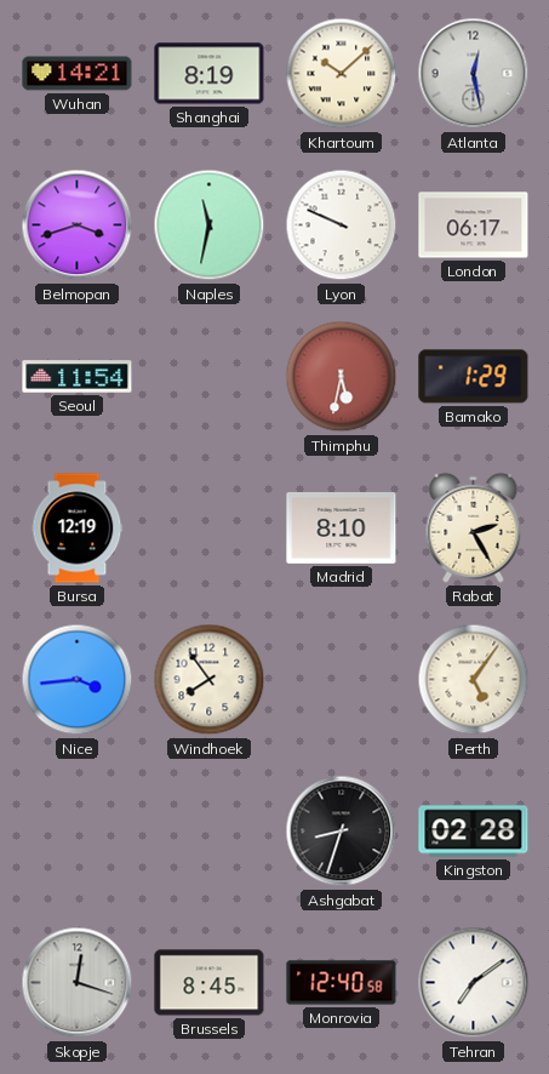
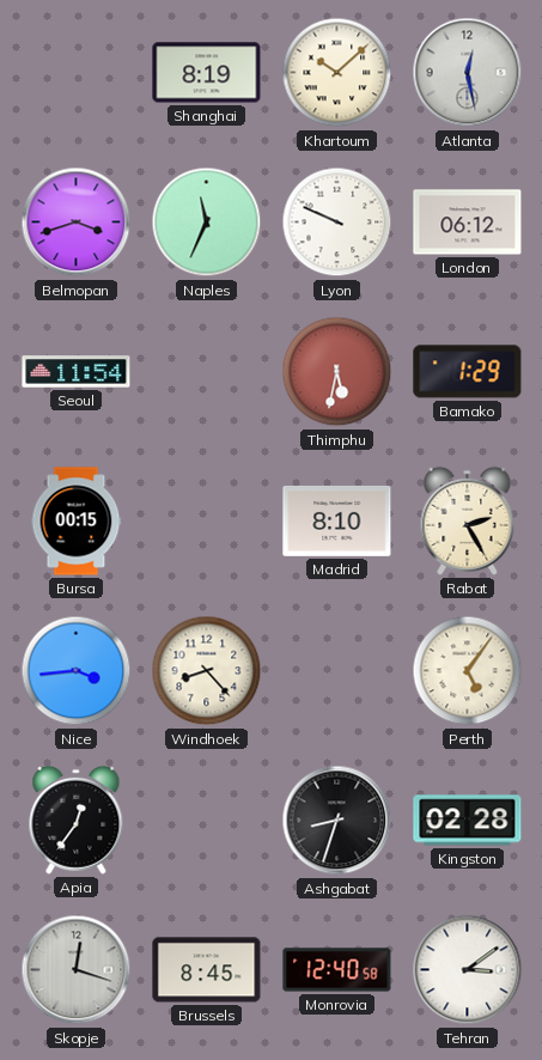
Wuhan: 14:21 -> none
Naples: 11:32 -> 11:34
London: 06:17 -> 06:12
Bursa: 12:19 -> 00:15
Windhoek: 7:54 -> 8:23
Apia: none -> 12:36
Tehran: 7:09 -> 3:09
